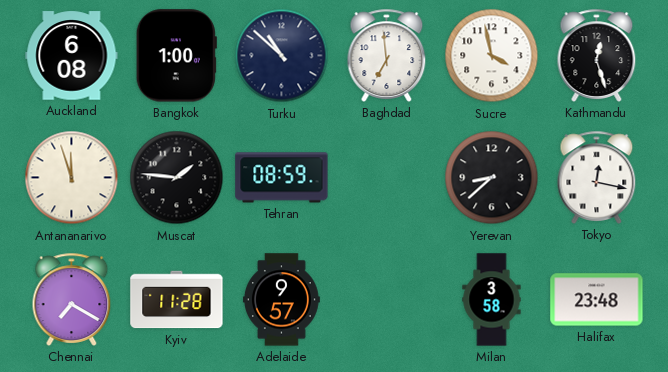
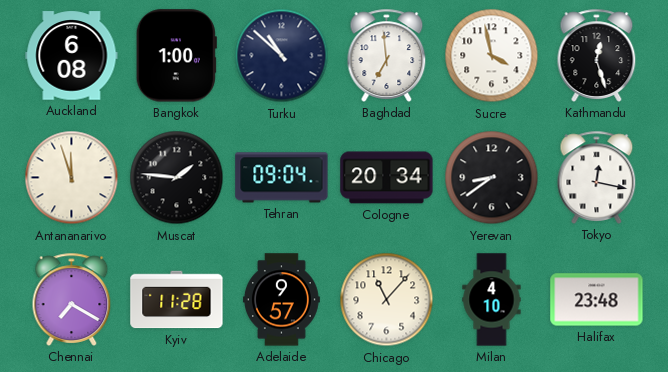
Tehran: 08:59 -> 09:04
Cologne: none -> 20:34
Yerevan: 8:38 -> 8:39
Chicago: none -> 11:07
Milan: 3:58 -> 4:10
